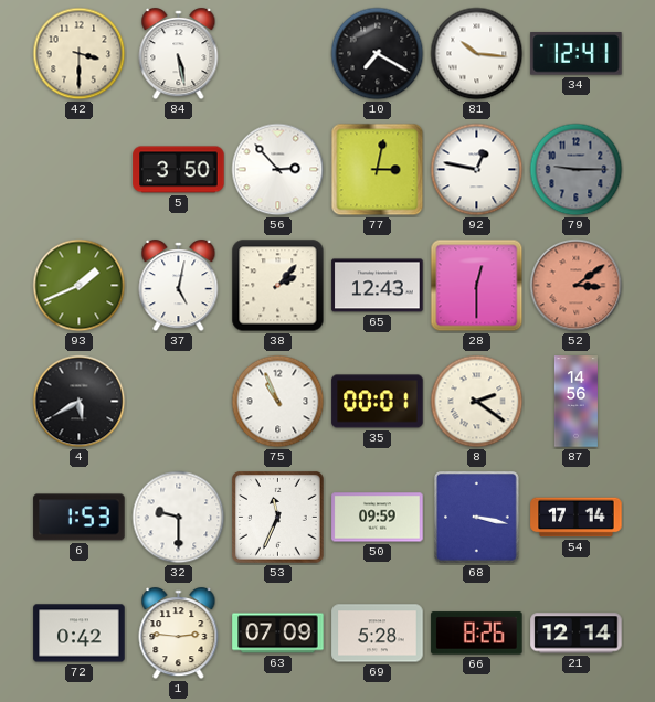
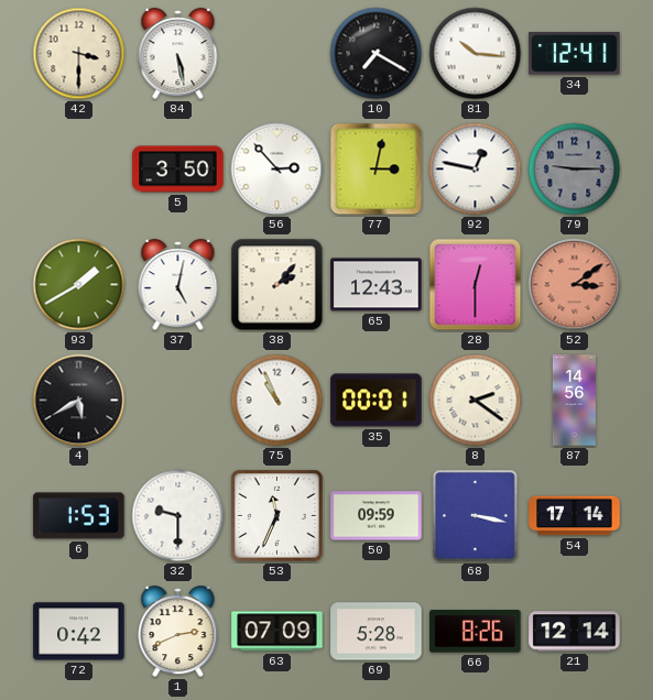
93: 1:41 -> 1:40
1: 2:46 -> 2:41
